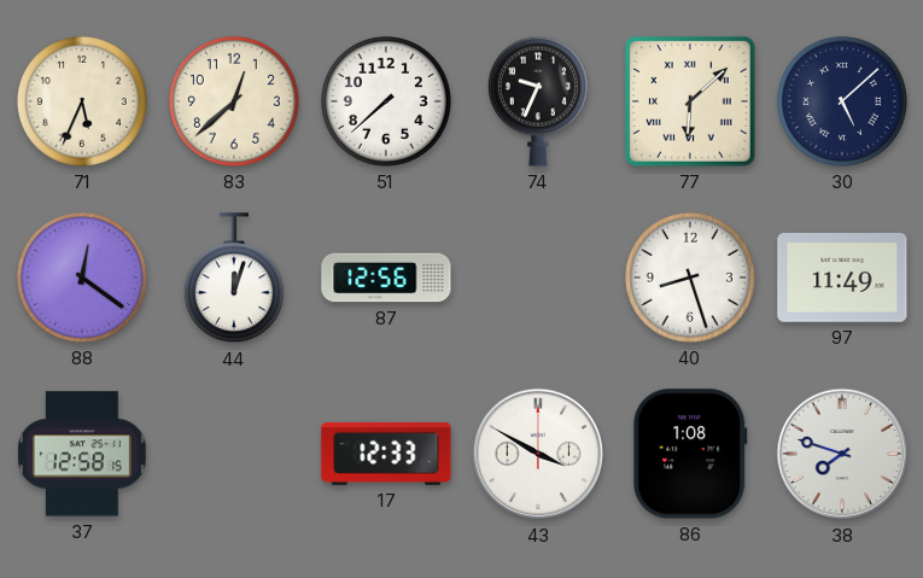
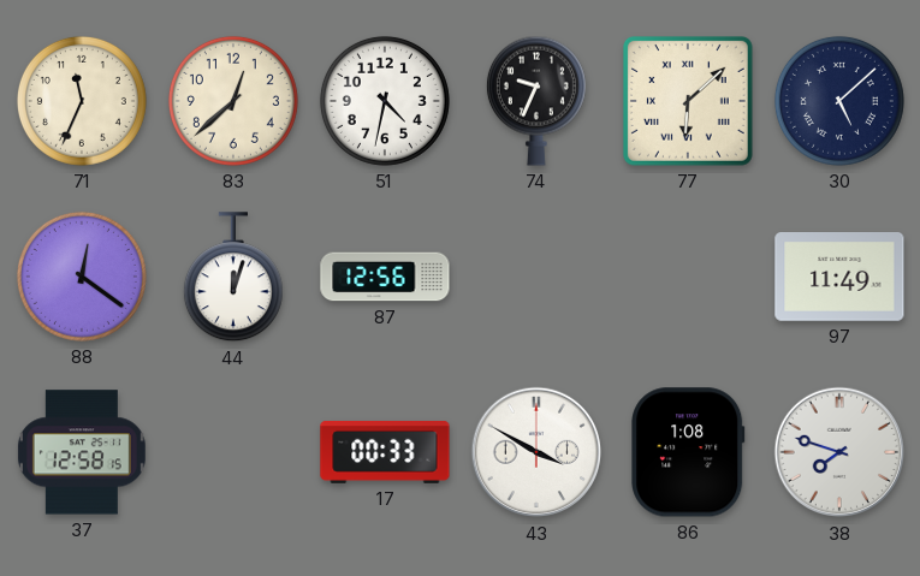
71: 5:34 -> 11:34
51: 7:38 -> 4:32
40: 8:27 -> none
17: 12:33 -> 00:33
